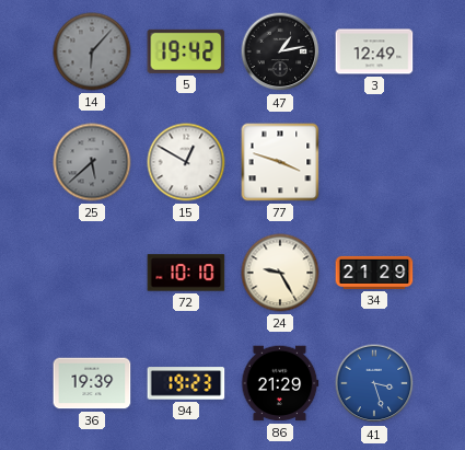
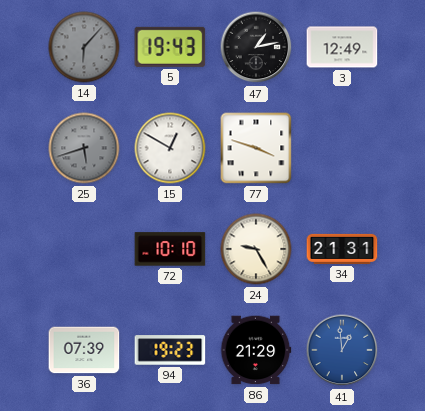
5: 19:42 -> 19:43
25: 5:38 -> 5:42
34: 21:29 -> 21:31
36: 19:39 -> 07:39
41: 3:27 -> 12:59
